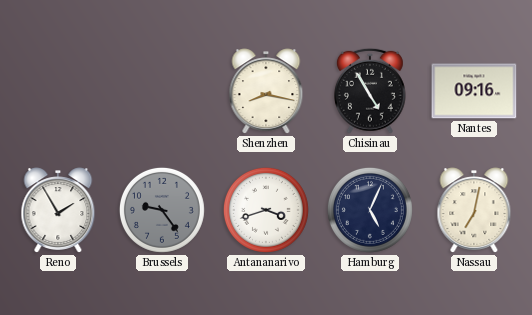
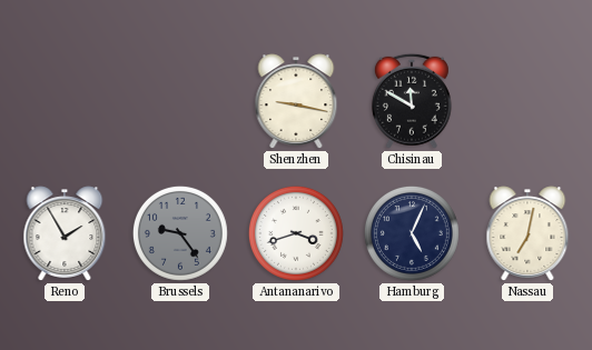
Shenzhen: 8:17 -> 9:17
Chisinau: 4:55 -> 11:50
Nantes: 09:16 -> none
